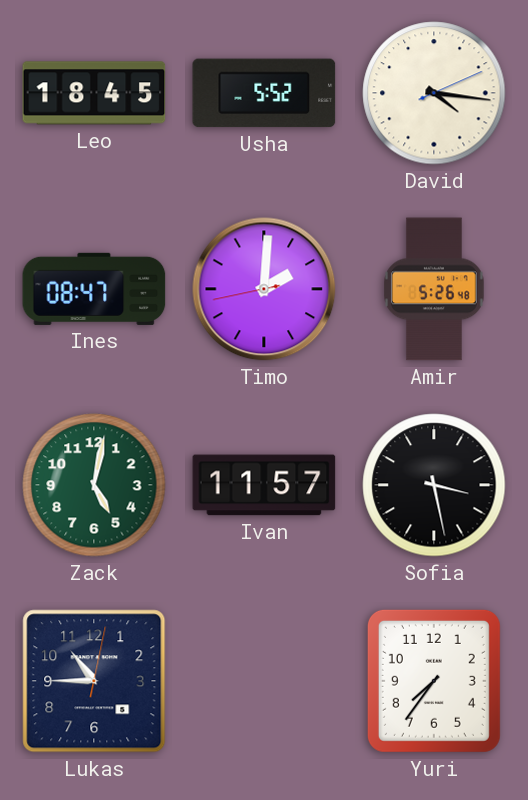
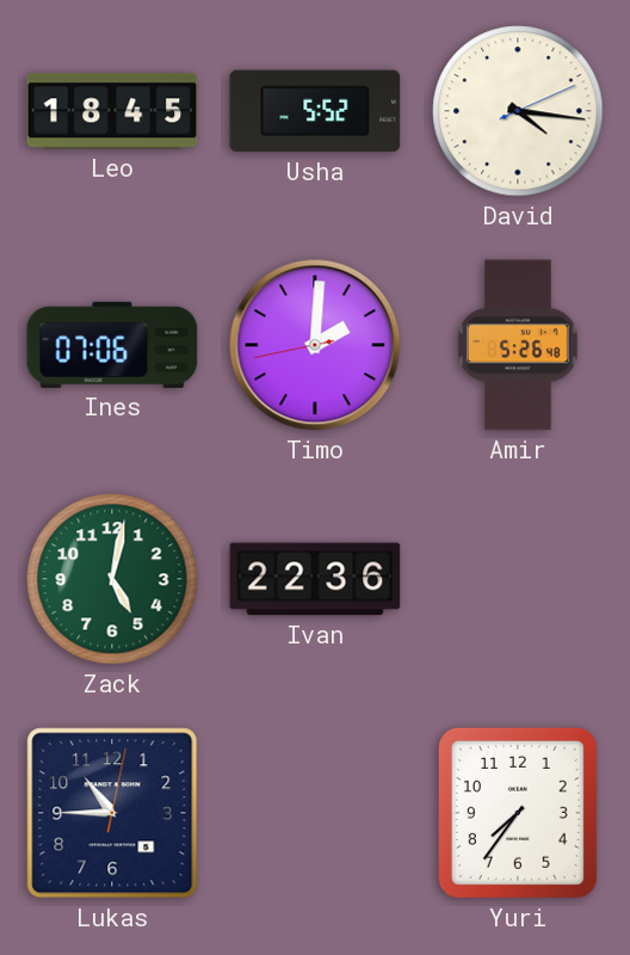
Ines: 08:47 -> 07:06
Ivan: 11:57 -> 22:36
Sofia: 3:28 -> none
